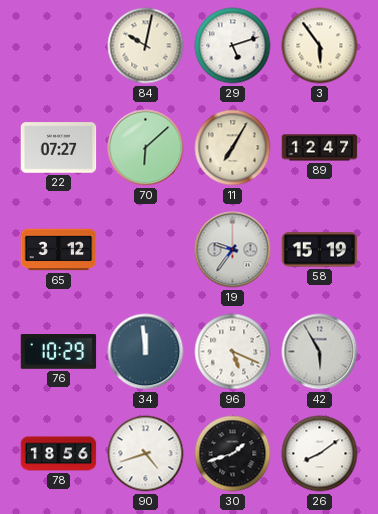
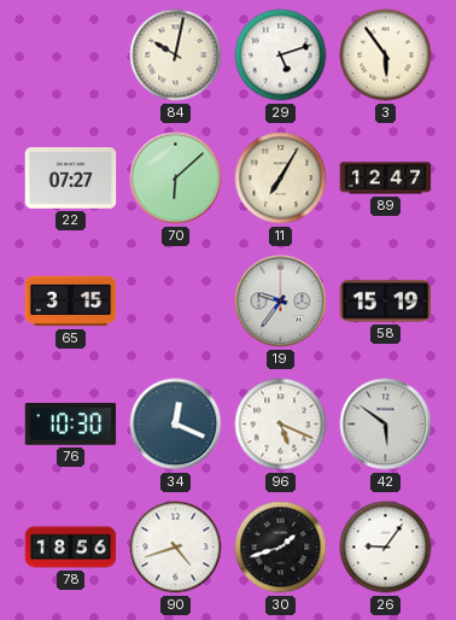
65: 3:12 -> 3:15
76: 10:29 -> 10:30
34: 11:59 -> 12:19
42: 5:55 -> 5:51
26: 8:09 -> 9:06
